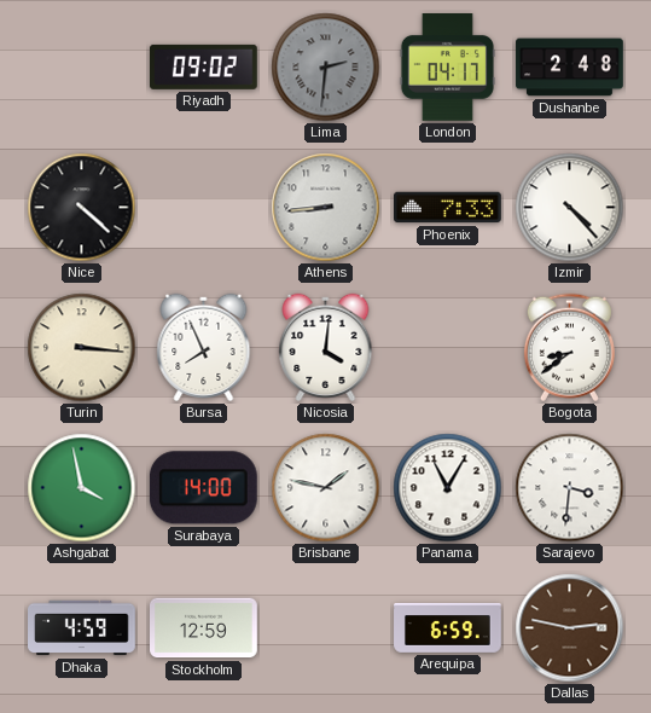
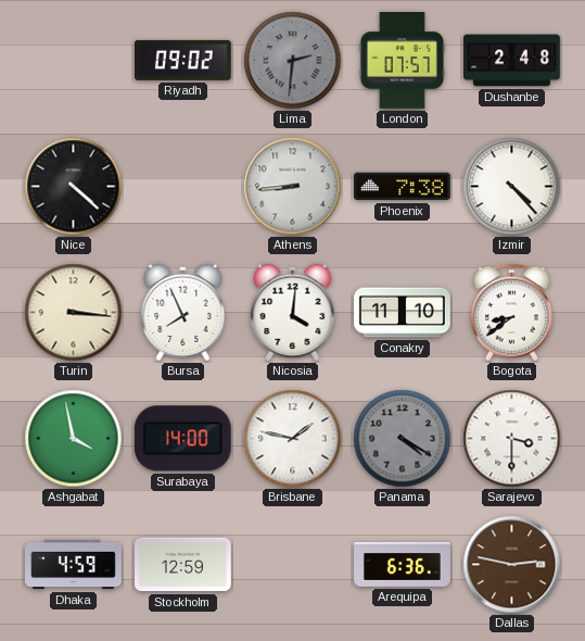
London: 04:17 -> 07:57
Phoenix: 7:33 -> 7:38
Conakry: none -> 11:10
Panama: 11:05 -> 4:20
Panama dial: white -> grey
Sarajevo: 3:31 -> 3:30
Arequipa: 6:59 -> 6:36
